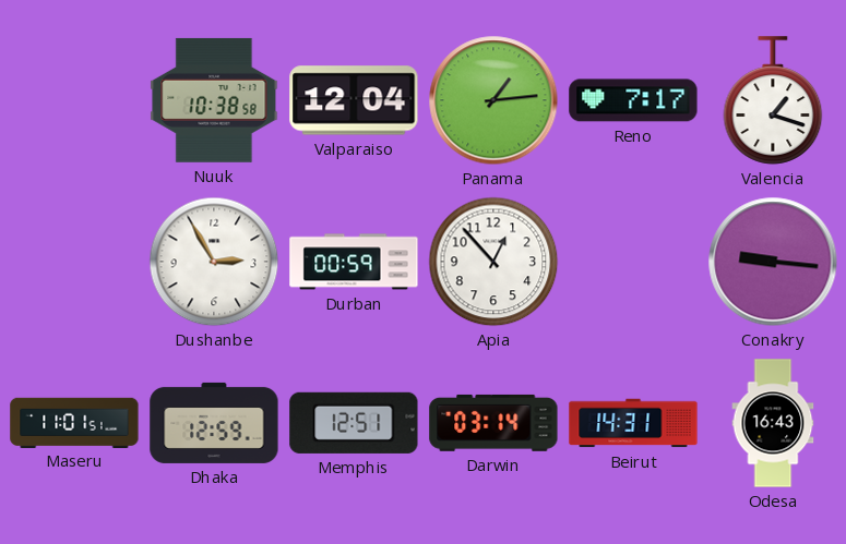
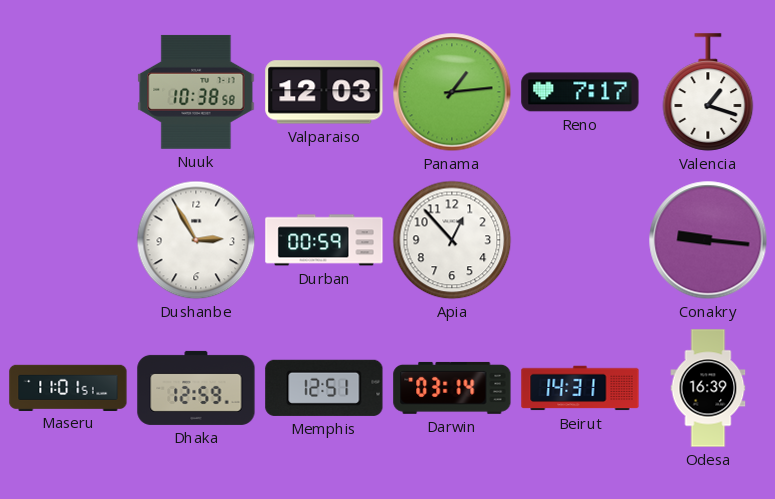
Valparaiso: 12:04 -> 12:03
Odesa: 16:43 -> 16:39
